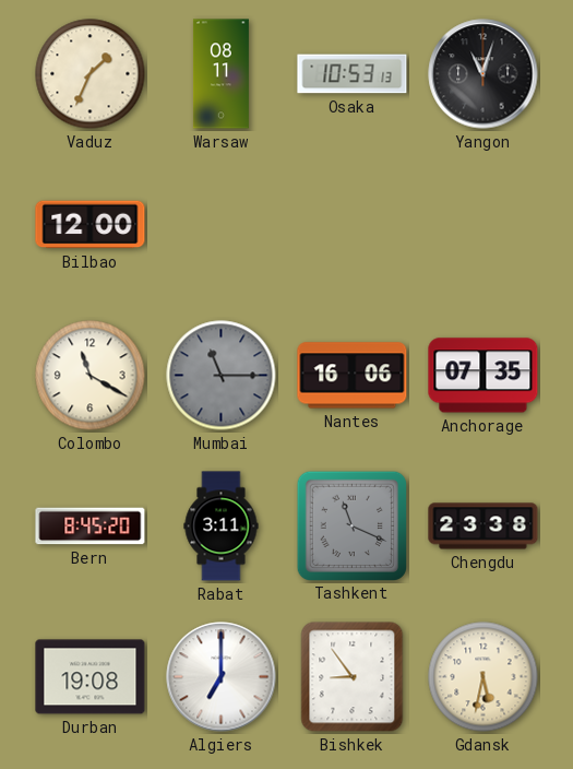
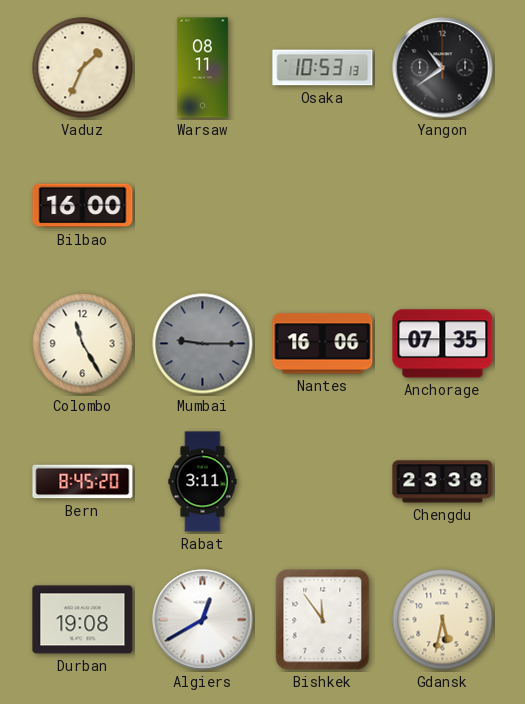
Yangon: 11:03 -> 10:39
Bilbao: 12:00 -> 16:00
Colombo: 11:20 -> 11:25
Mumbai: 11:15 -> 9:15
Tashkent: 11:19 -> none
Algiers: 7:00 -> 12:40
Bishkek: 8:54 -> 11:54
